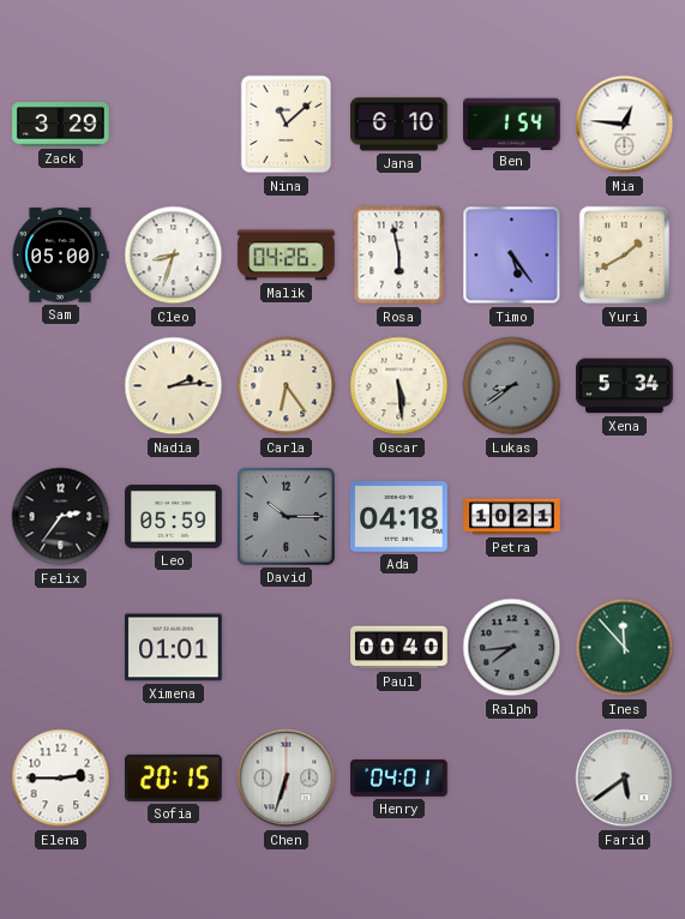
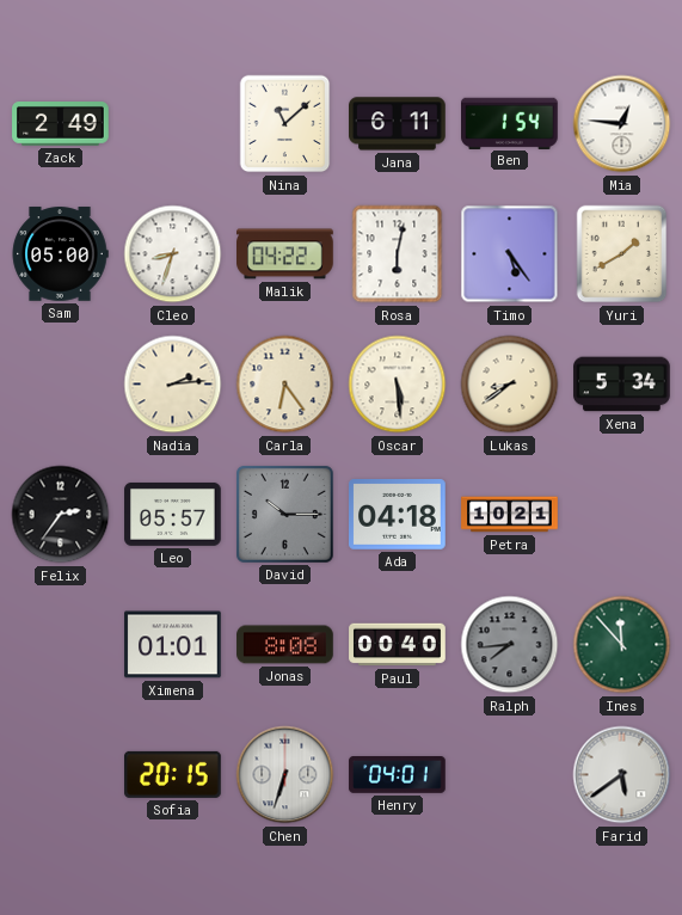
Zack: 3:29 -> 2:49
Jana: 6:10 -> 6:11
Malik: 04:26 -> 04:22
Rosa: 5:58 -> 6:02
Lukas dial: grey -> cream
Leo: 05:59 -> 05:57
Jonas: none -> 8:08
Elena: 2:45 -> none
